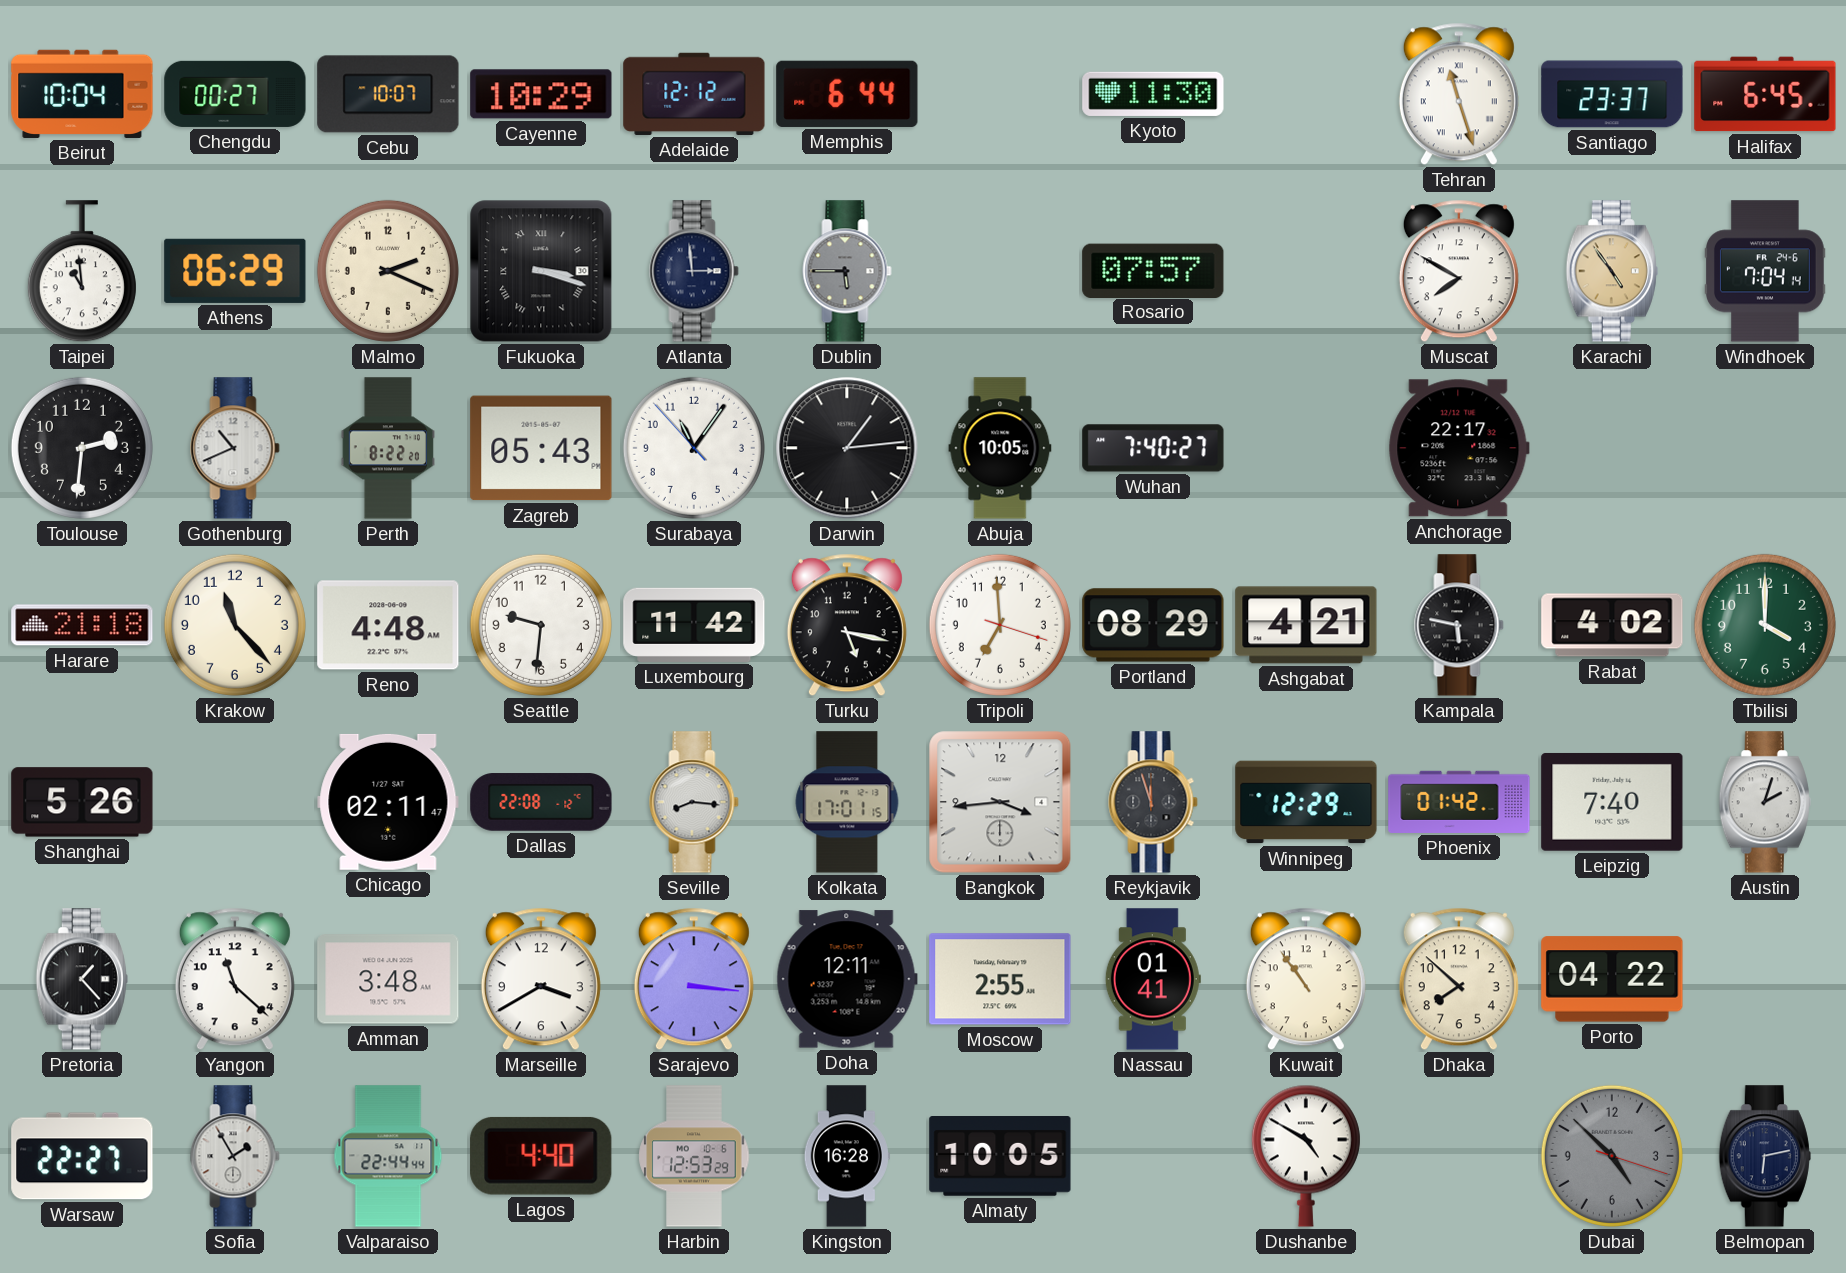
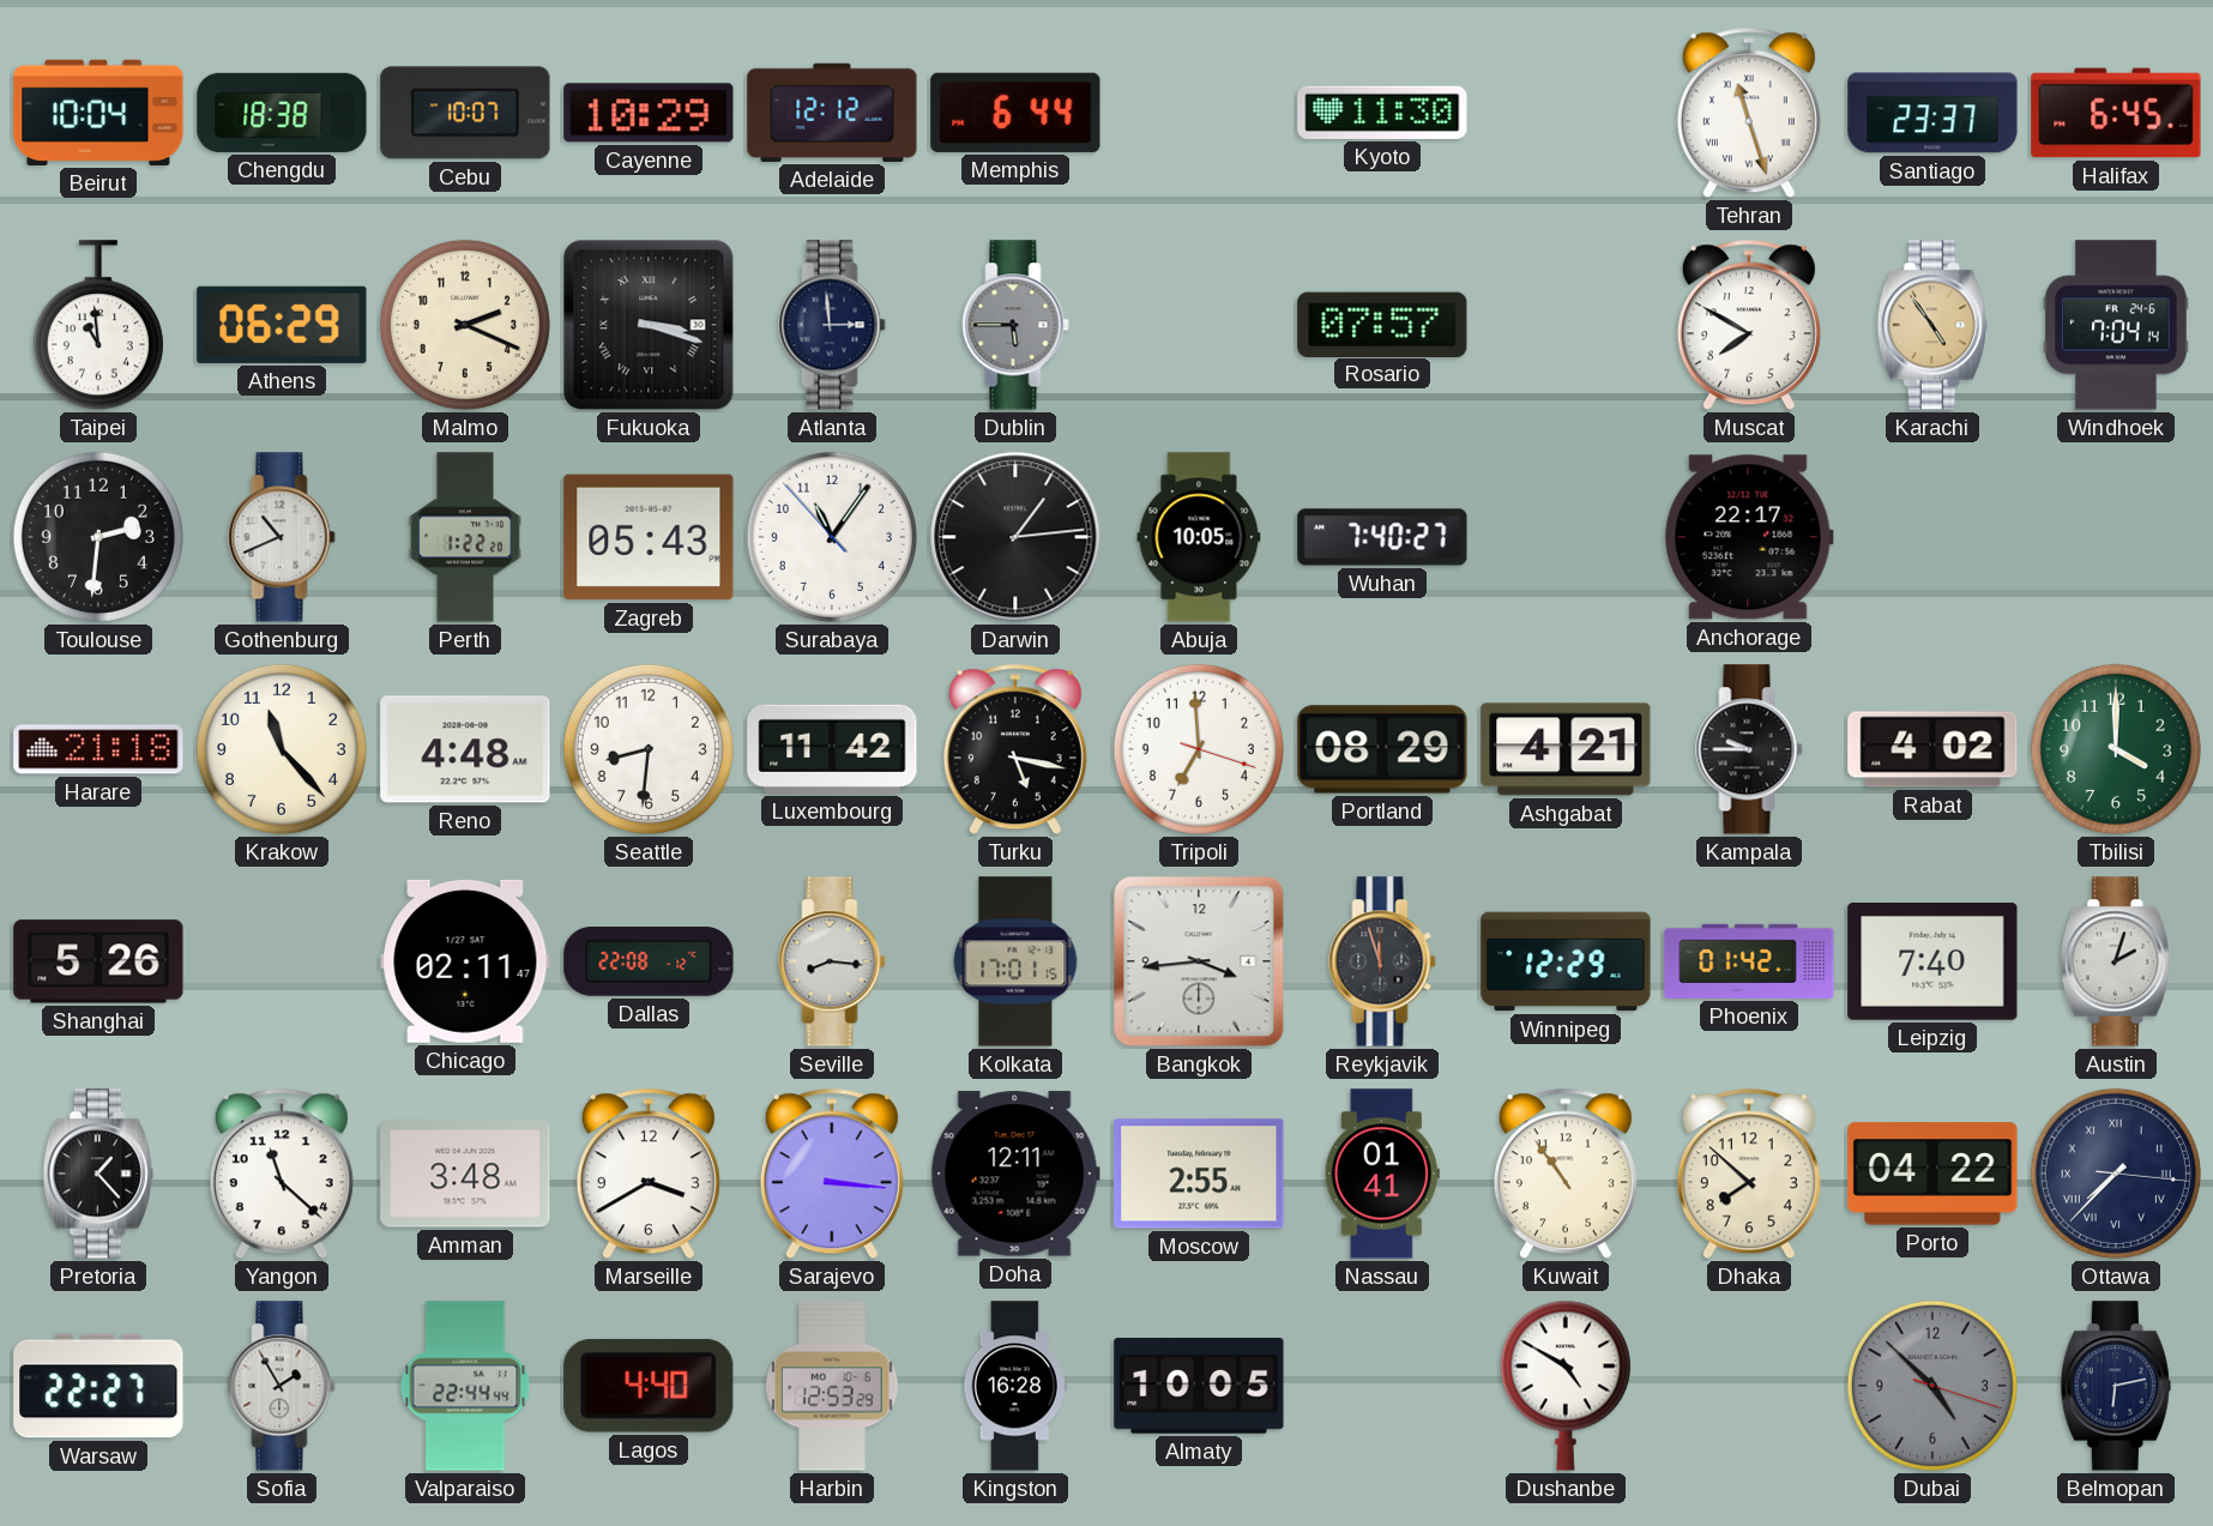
Chengdu: 00:27 -> 18:38
Perth: 8:22 -> 1:22
Seattle: 9:31 -> 8:31
Kampala: 5:47 -> 9:45
Ottawa: none -> 7:37
